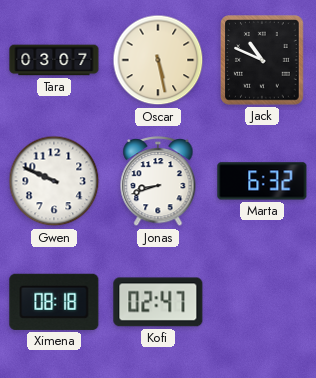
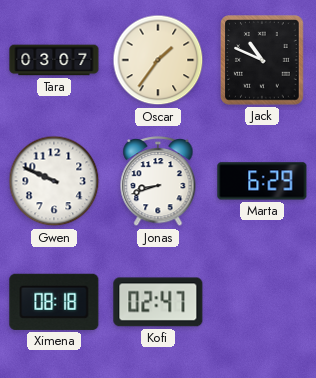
Oscar: 5:28 -> 1:36
Marta: 6:32 -> 6:29
